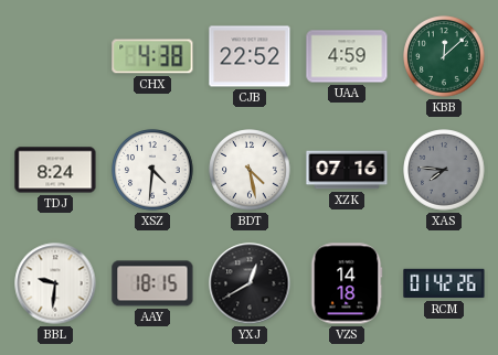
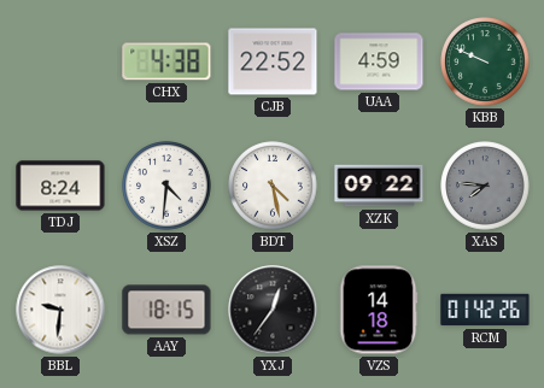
KBB: 12:08 -> 9:49
XZK: 07:16 -> 09:22
YXJ: 12:40 -> 12:36
